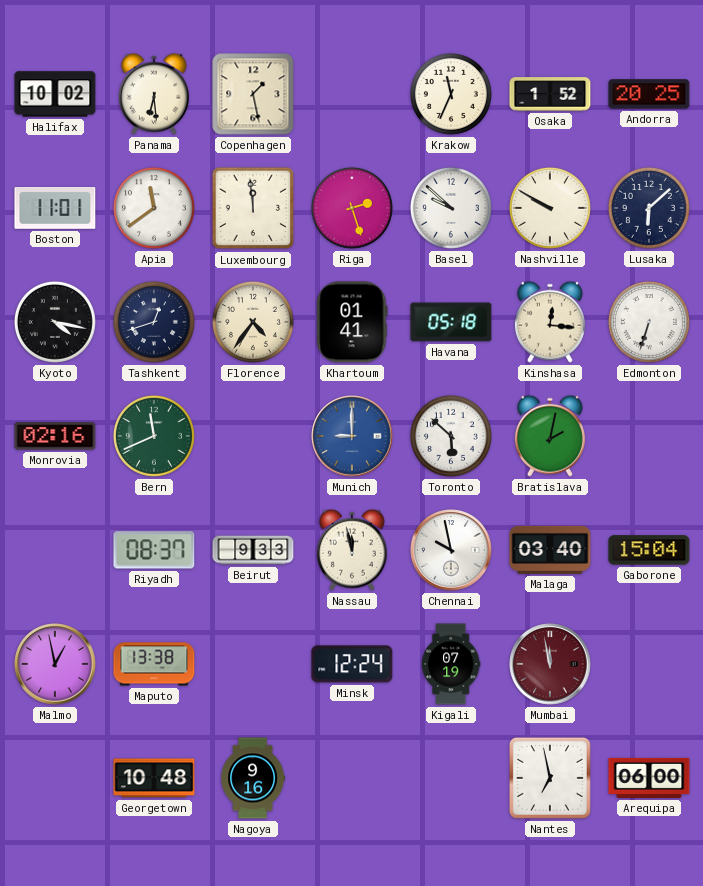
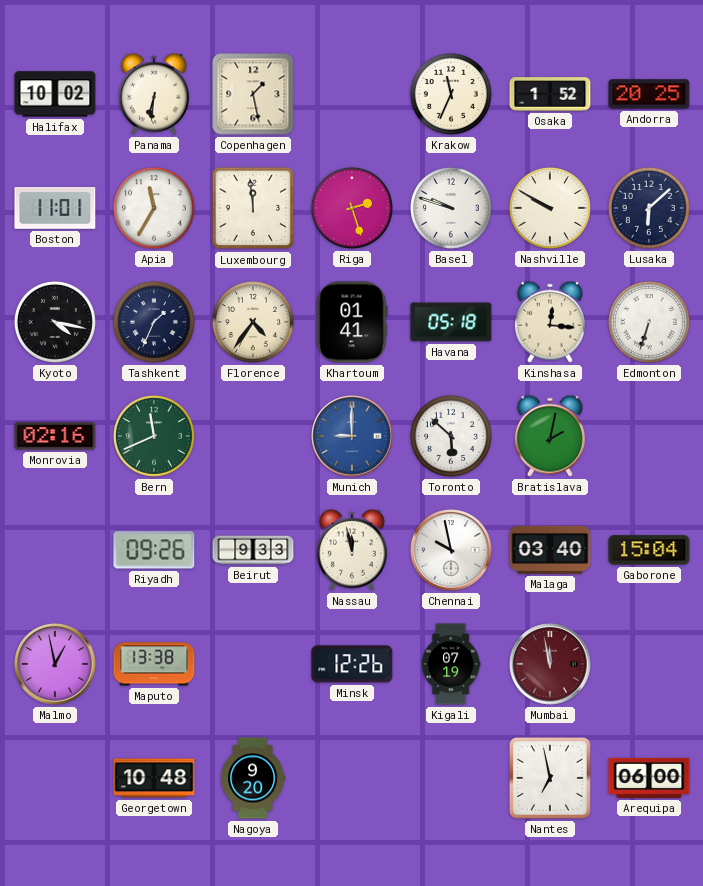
Panama: 6:29 -> 6:31
Apia: 11:39 -> 11:35
Basel: 9:52 -> 9:48
Tashkent: 12:42 -> 1:34
Riyadh: 08:37 -> 09:26
Minsk: 12:24 -> 12:26
Nagoya: 9:16 -> 9:20
